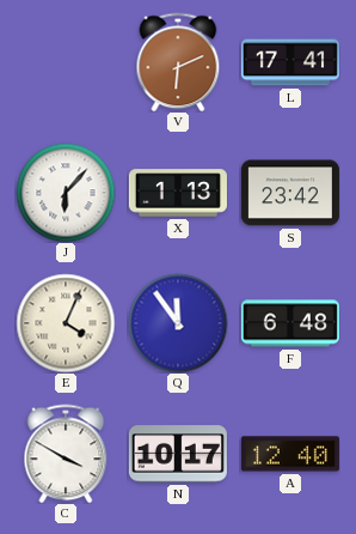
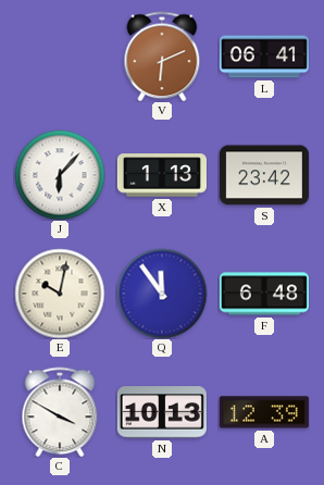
L: 17:41 -> 06:41
E: 4:04 -> 10:02
N: 10:17 -> 10:13
A: 12:40 -> 12:39
